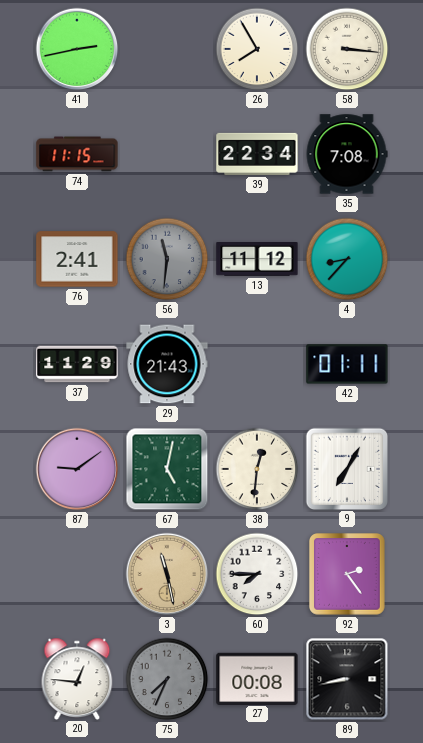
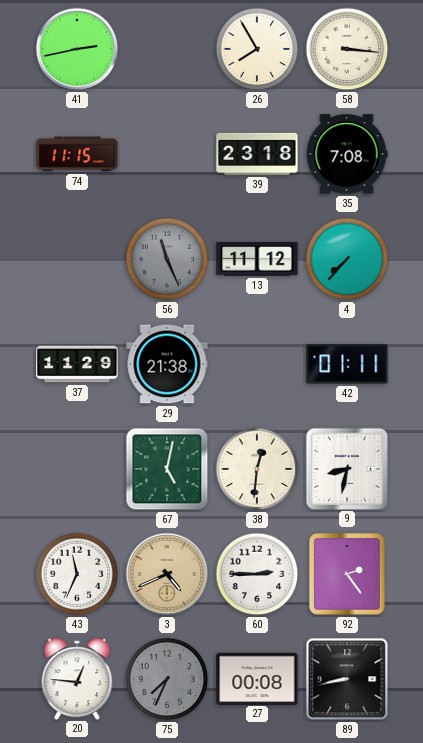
39: 22:34 -> 23:18
76: 2:41 -> none
56: 11:31 -> 11:26
4: 8:37 -> 7:37
29: 21:43 -> 21:38
87: 9:09 -> none
9: 7:05 -> 8:32
43: none -> 11:34
3: 11:28 -> 4:41
60: 7:45 -> 2:45
